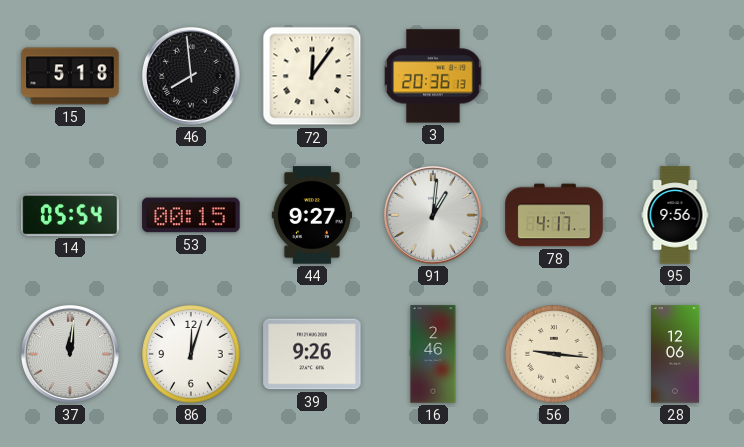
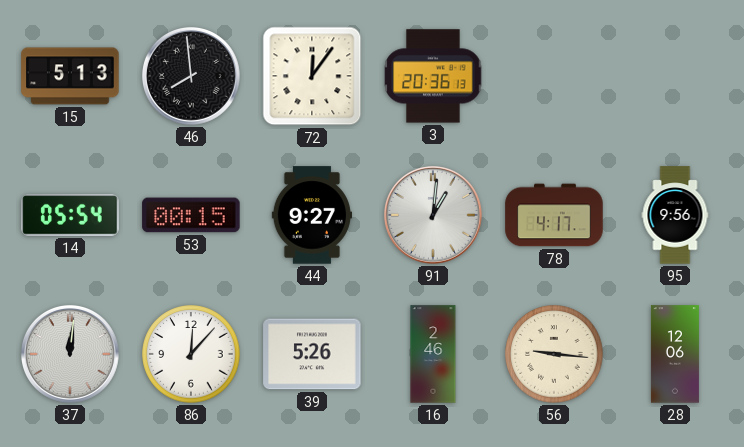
15: 5:18 -> 5:13
86: 12:03 -> 12:07
39: 9:26 -> 5:26
